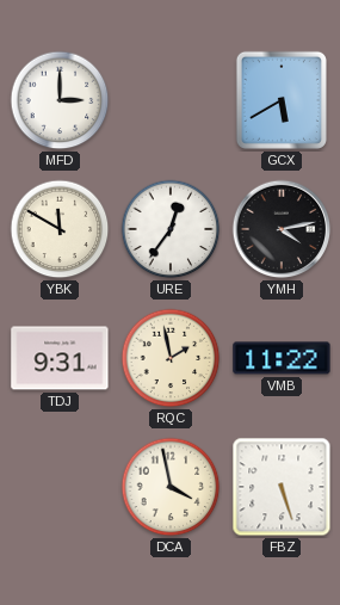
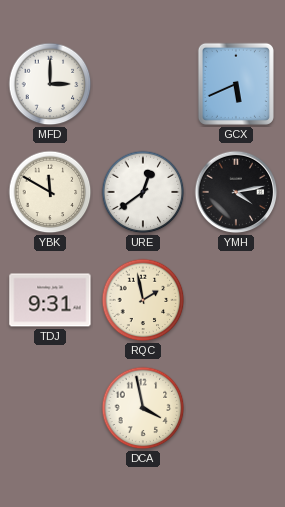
GCX: 5:40 -> 5:41
URE: 12:36 -> 12:39
VMB: 11:22 -> none
FBZ: 5:27 -> none
